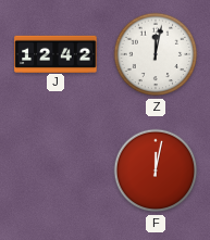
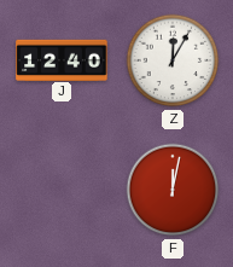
J: 12:42 -> 12:40
Z: 12:02 -> 12:05
